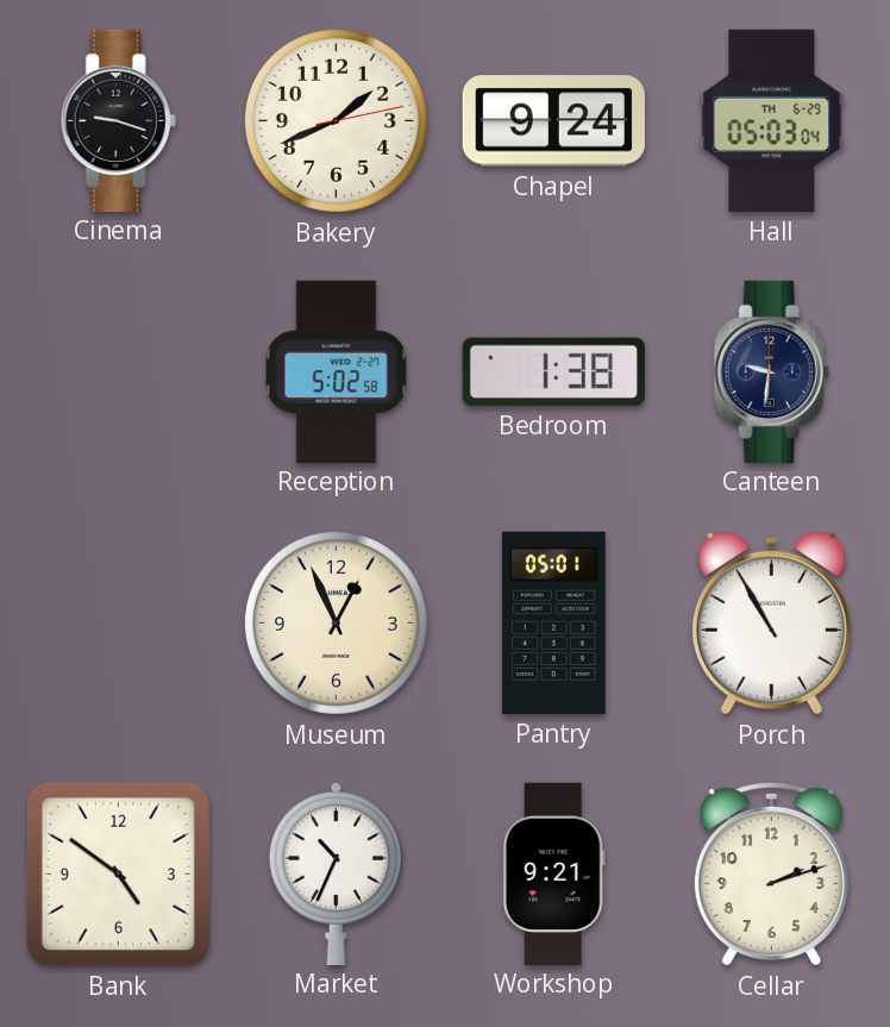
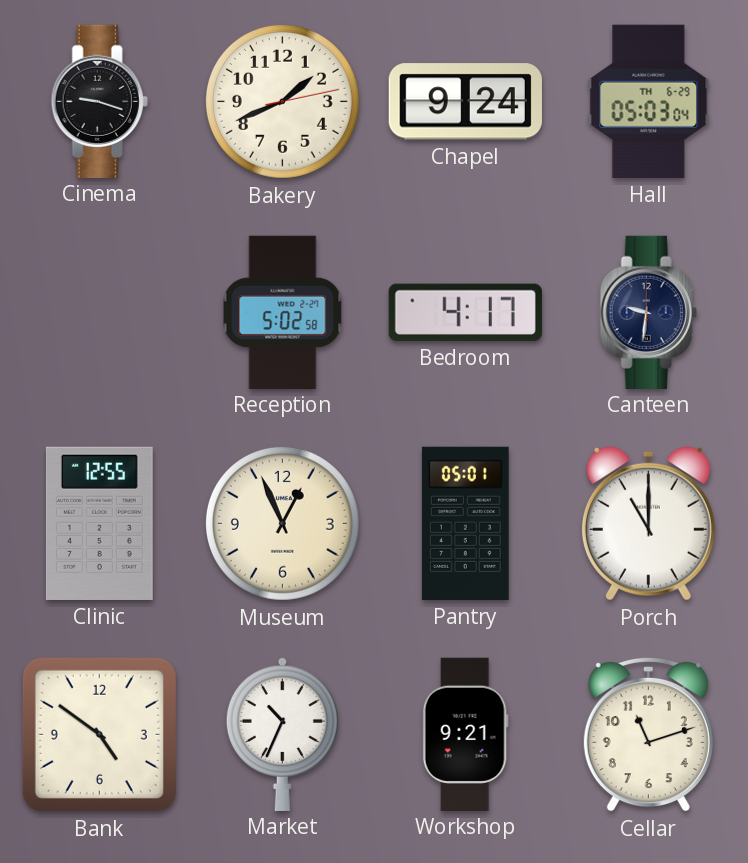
Bedroom: 1:38 -> 4:17
Clinic: none -> 12:55
Porch: 10:55 -> 11:00
Cellar: 2:12 -> 11:12
